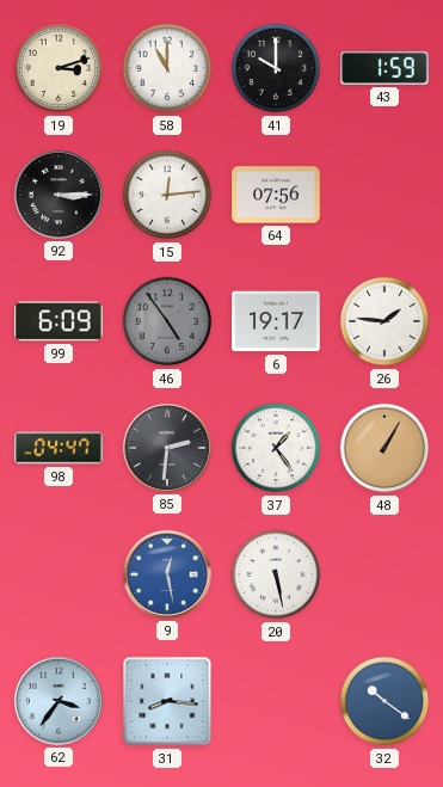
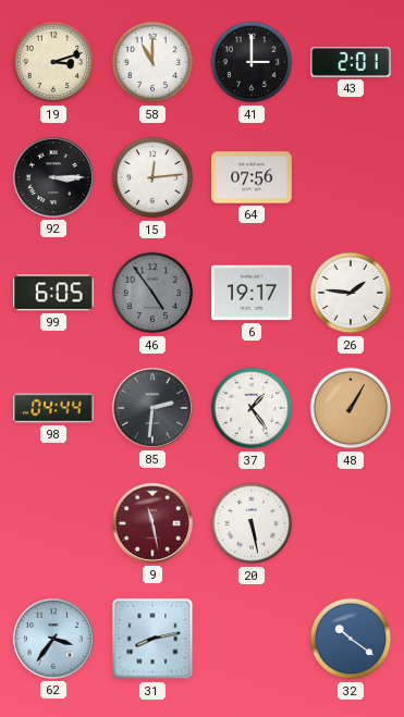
41: 10:00 -> 3:00
43: 1:59 -> 2:01
99: 6:09 -> 6:05
98: 04:47 -> 04:44
9: 12:28 -> 11:28
9 dial: blue -> burgundy
31: 8:16 -> 8:13
